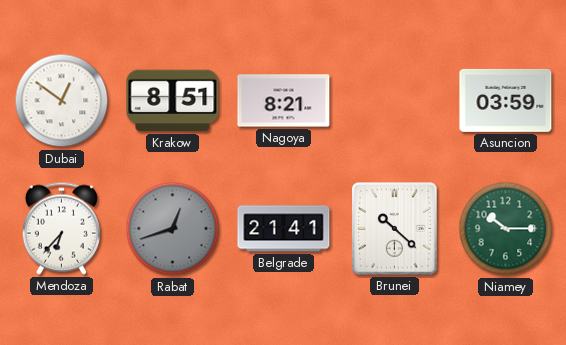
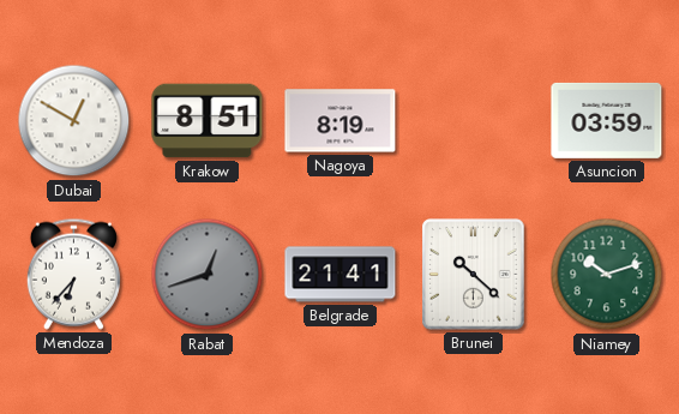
Dubai: 12:51 -> 12:50
Nagoya: 8:21 -> 8:19
Niamey: 10:15 -> 10:12
